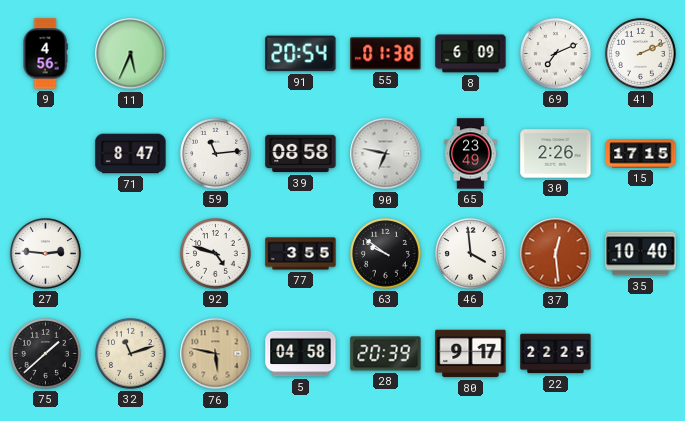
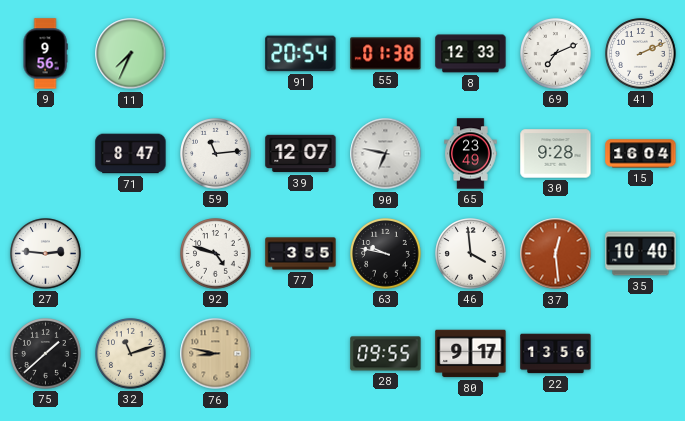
9: 4:56 -> 9:56
11: 5:34 -> 7:34
8: 6:09 -> 12:33
39: 08:58 -> 12:07
30: 2:26 -> 9:28
15: 17:15 -> 16:04
63: 9:51 -> 9:47
76: 5:47 -> 8:47
5: 04:58 -> none
28: 20:39 -> 09:55
22: 22:25 -> 13:56
